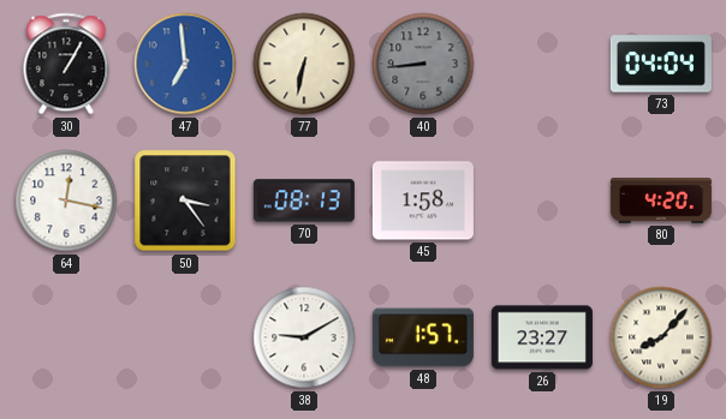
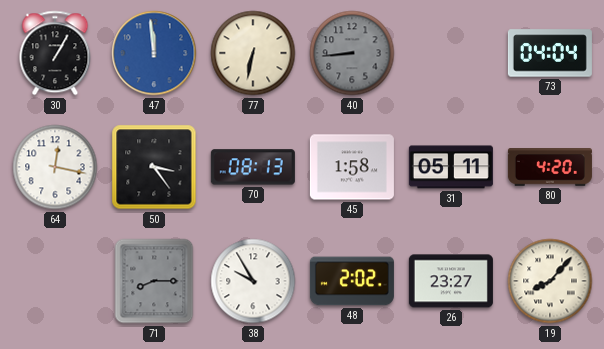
47: 6:59 -> 11:59
31: none -> 05:11
71: none -> 8:15
38: 9:10 -> 9:55
48: 1:57 -> 2:02
